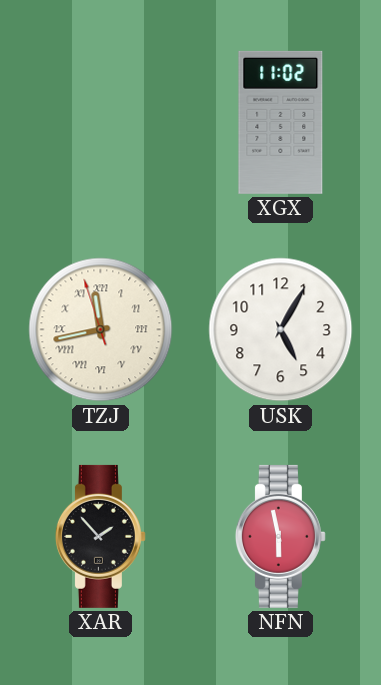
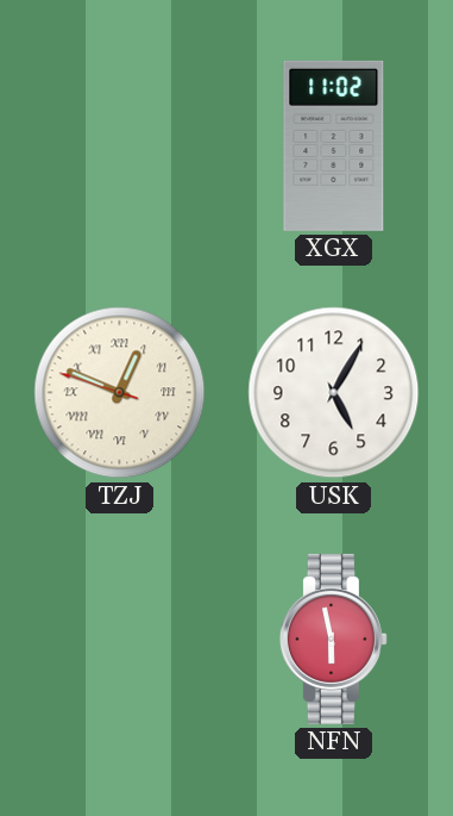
TZJ: 11:42 -> 12:48
XAR: 1:53 -> none
